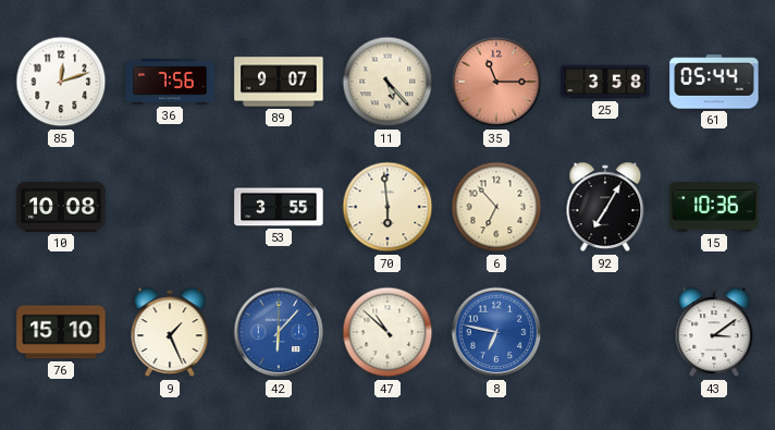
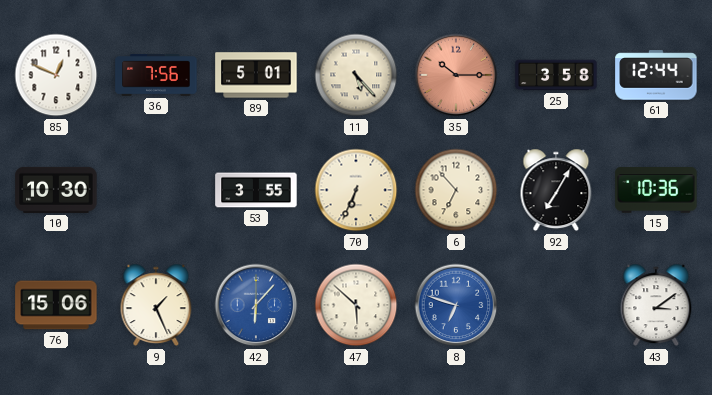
85: 12:12 -> 12:49
89: 9:07 -> 5:01
35: 11:15 -> 10:15
61: 05:44 -> 12:44
10: 10:08 -> 10:30
70: 5:59 -> 6:34
76: 15:10 -> 15:06
47: 10:52 -> 5:52
8: 6:47 -> 6:48
